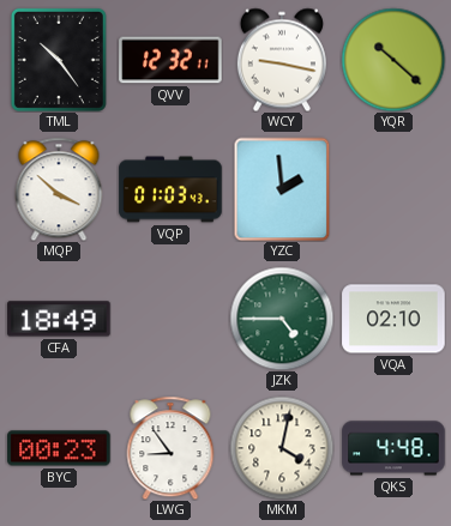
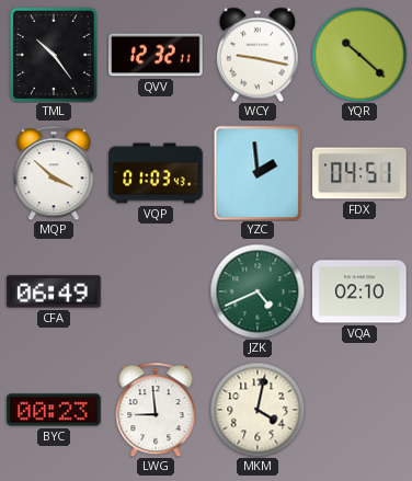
FDX: none -> 04:51
CFA: 18:49 -> 06:49
JZK: 4:45 -> 4:41
LWG: 8:54 -> 8:59
QKS: 4:48 -> none
